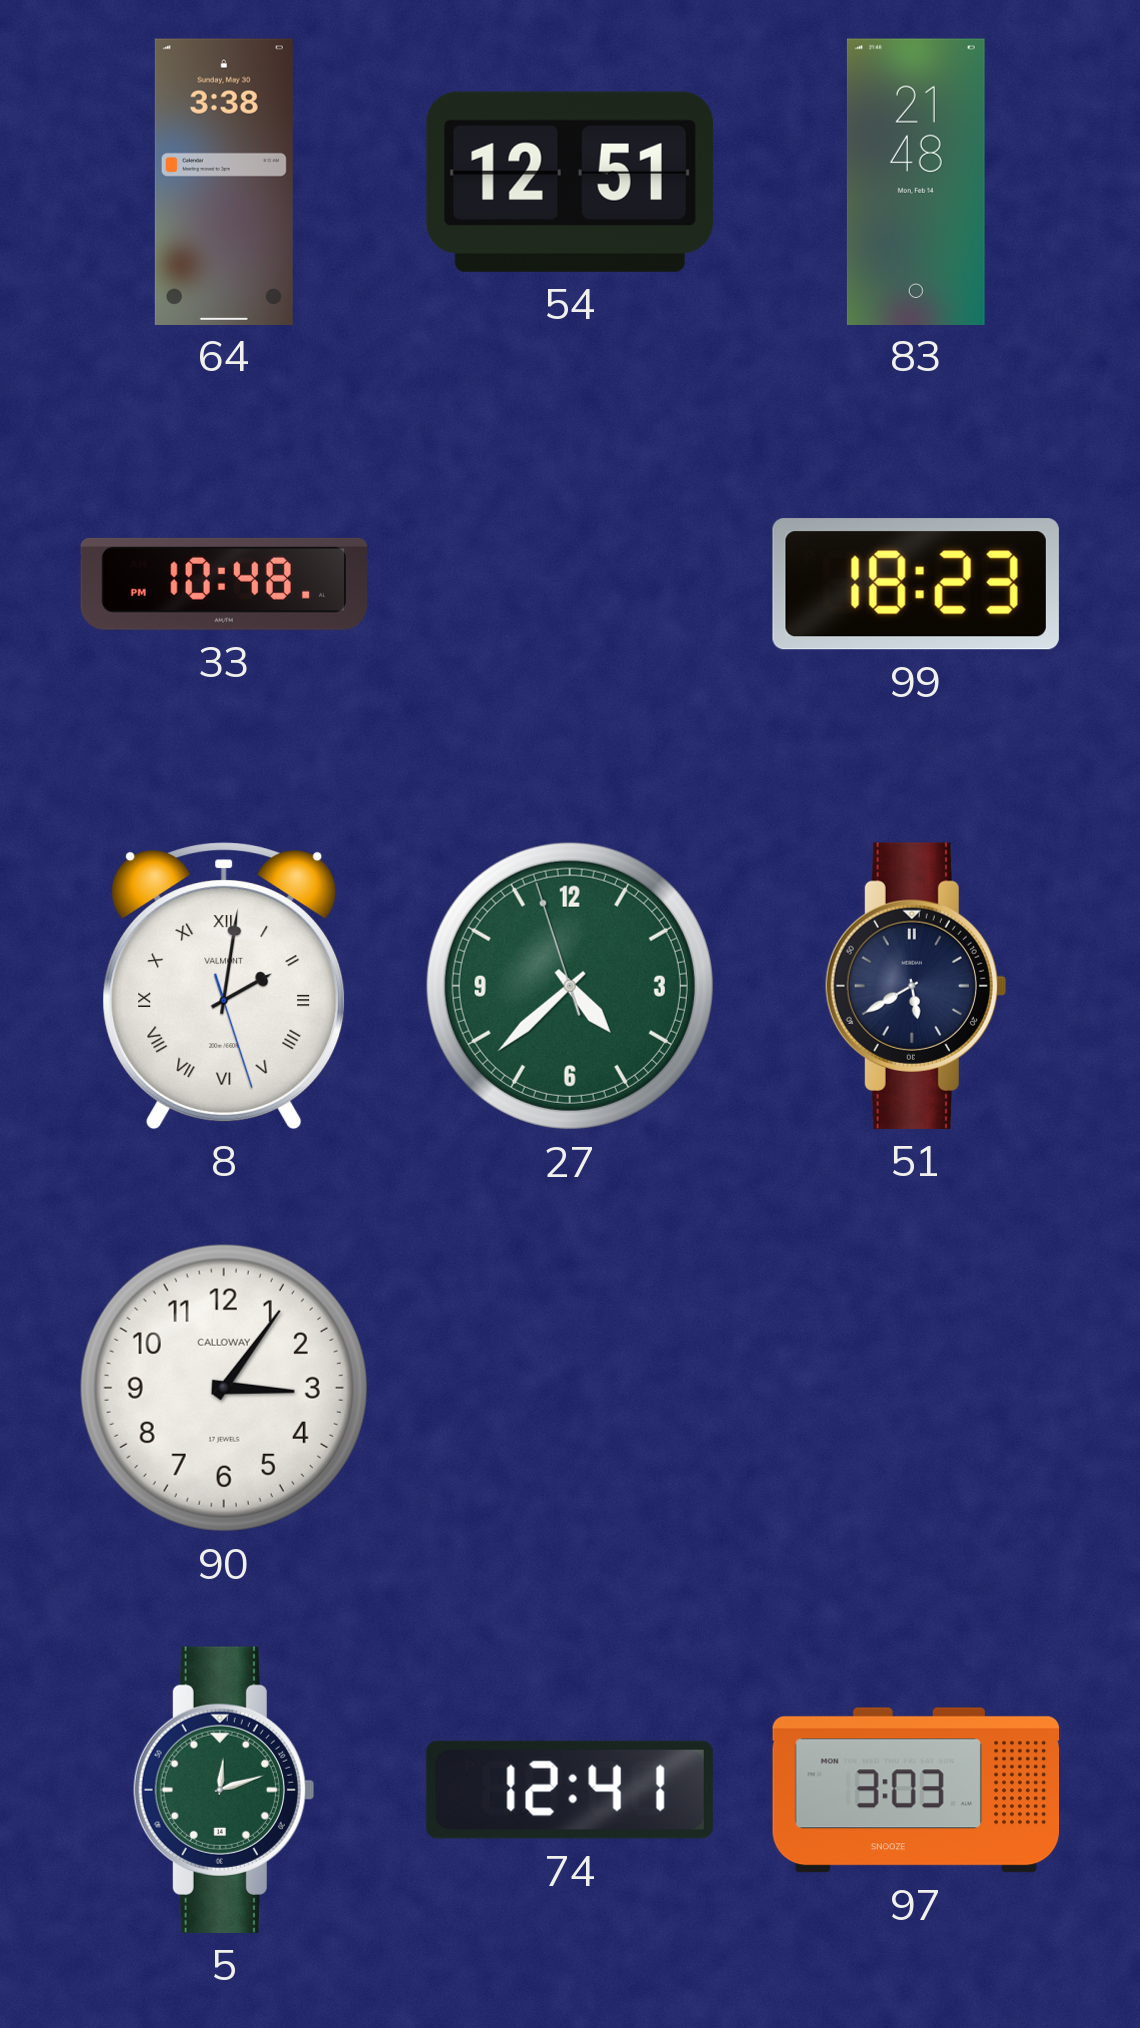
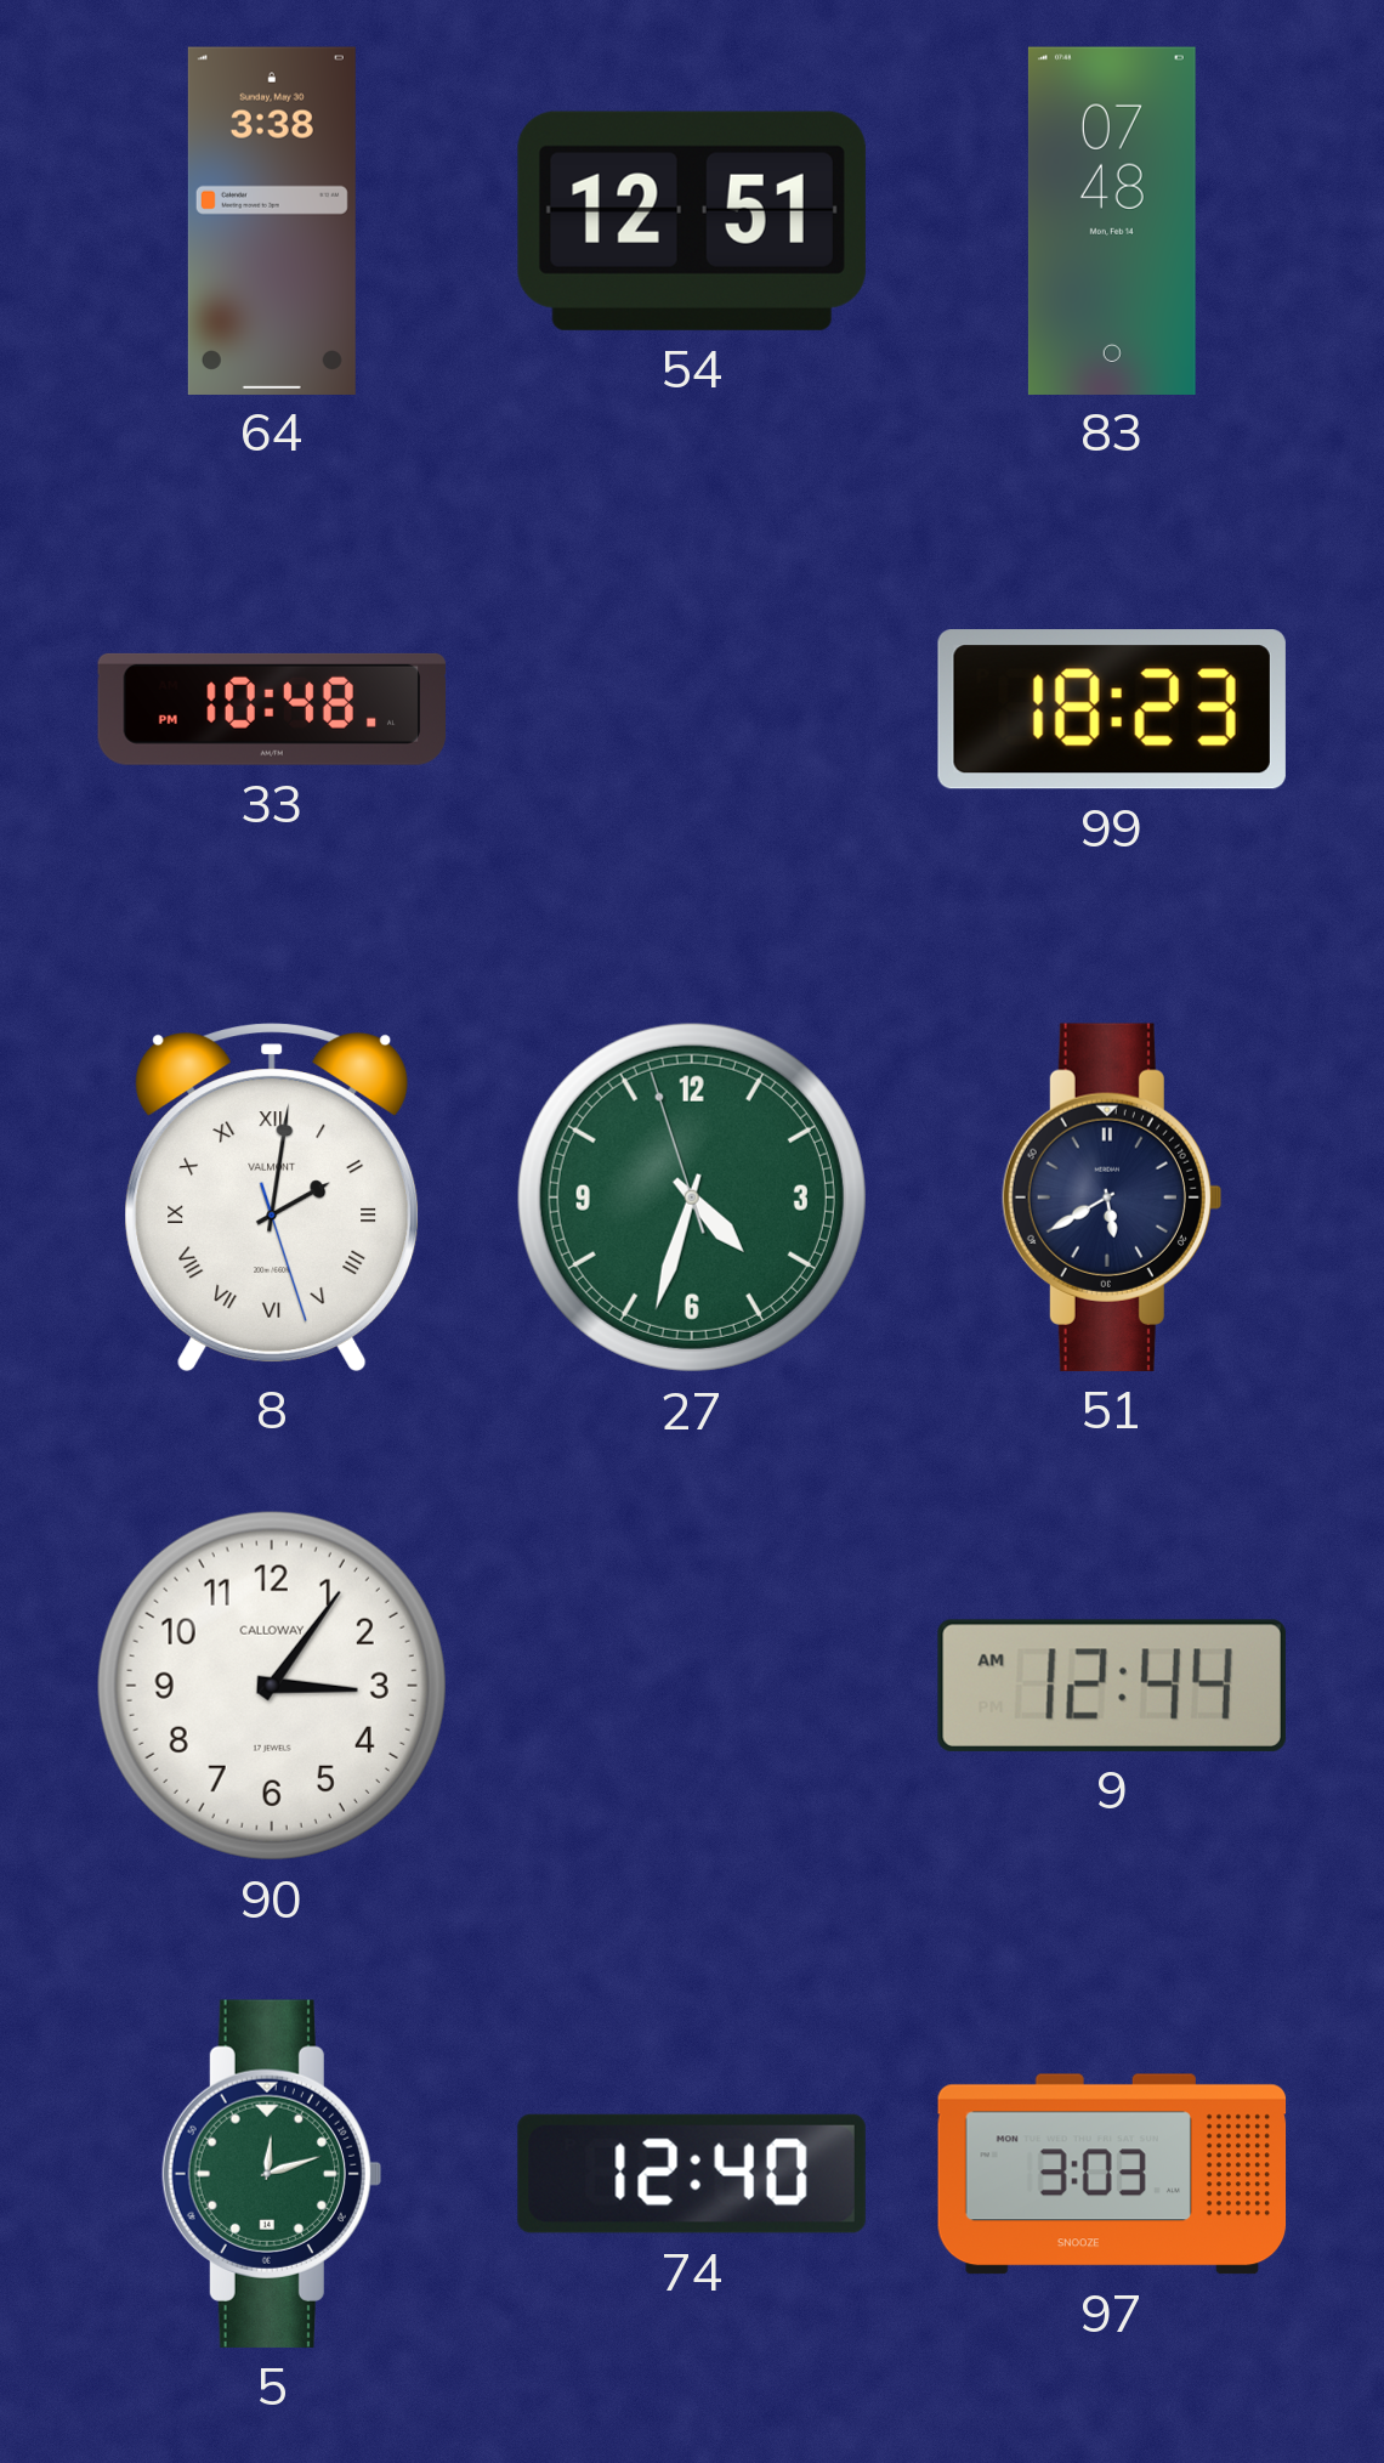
83: 21:48 -> 07:48
27: 4:37 -> 4:32
9: none -> 12:44
74: 12:41 -> 12:40
